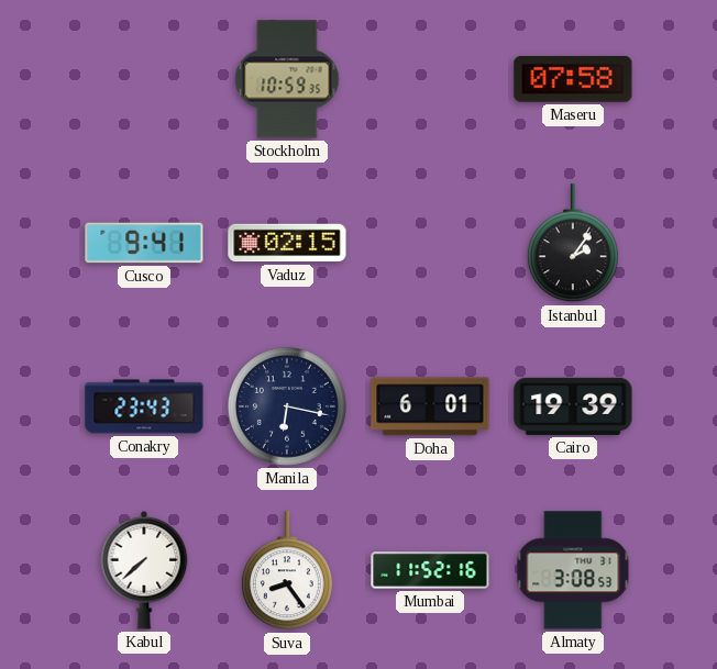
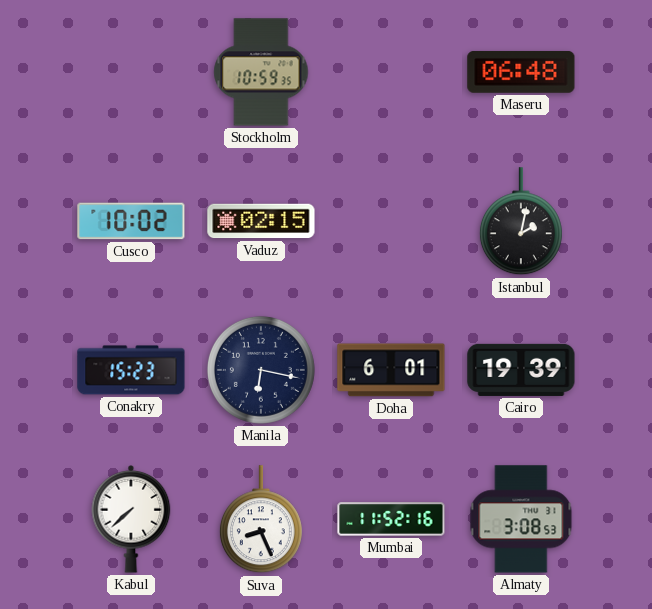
Maseru: 07:58 -> 06:48
Cusco: 9:41 -> 10:02
Istanbul: 2:06 -> 2:02
Conakry: 23:43 -> 15:23
Suva: 8:24 -> 8:26
